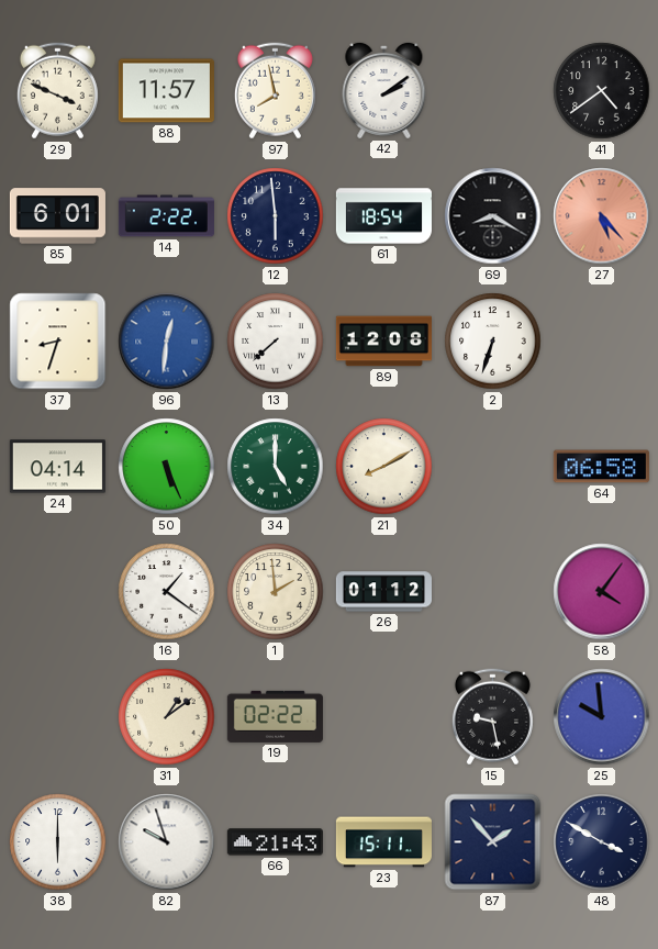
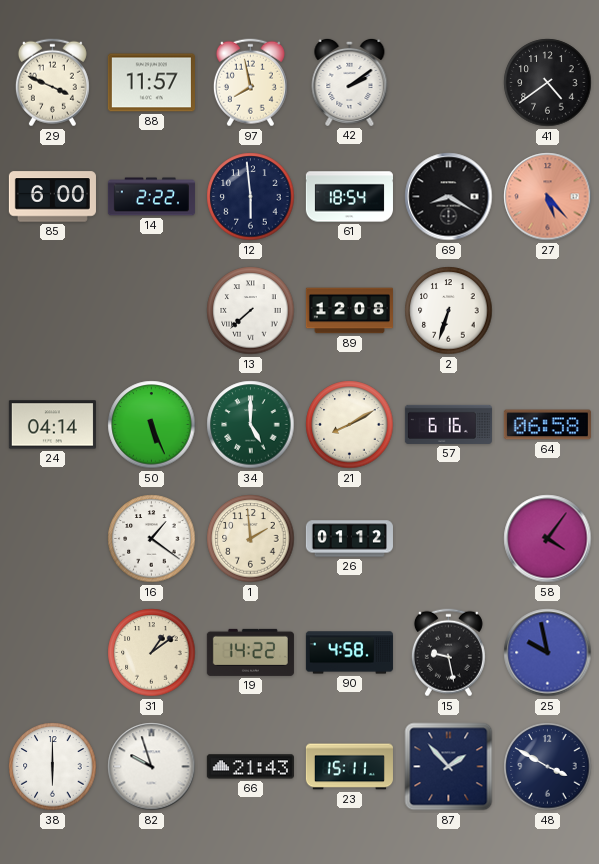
85: 6:01 -> 6:00
37: 8:33 -> none
96: 12:31 -> none
57: none -> 6:16
19: 02:22 -> 14:22
90: none -> 4:58
25: 9:59 -> 9:58
